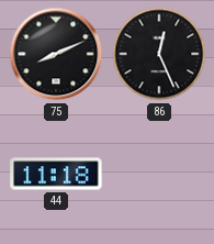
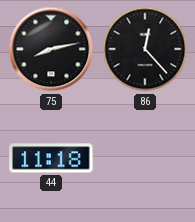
75: 8:11 -> 8:13
86: 12:26 -> 12:23
